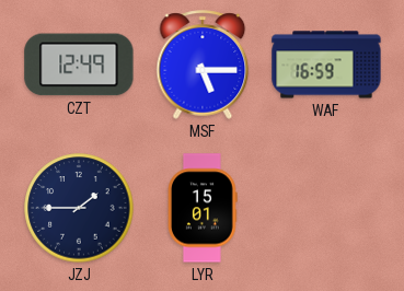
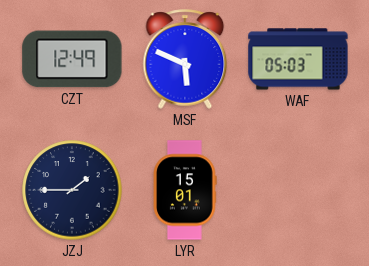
MSF: 5:15 -> 5:49
WAF: 16:59 -> 05:03
